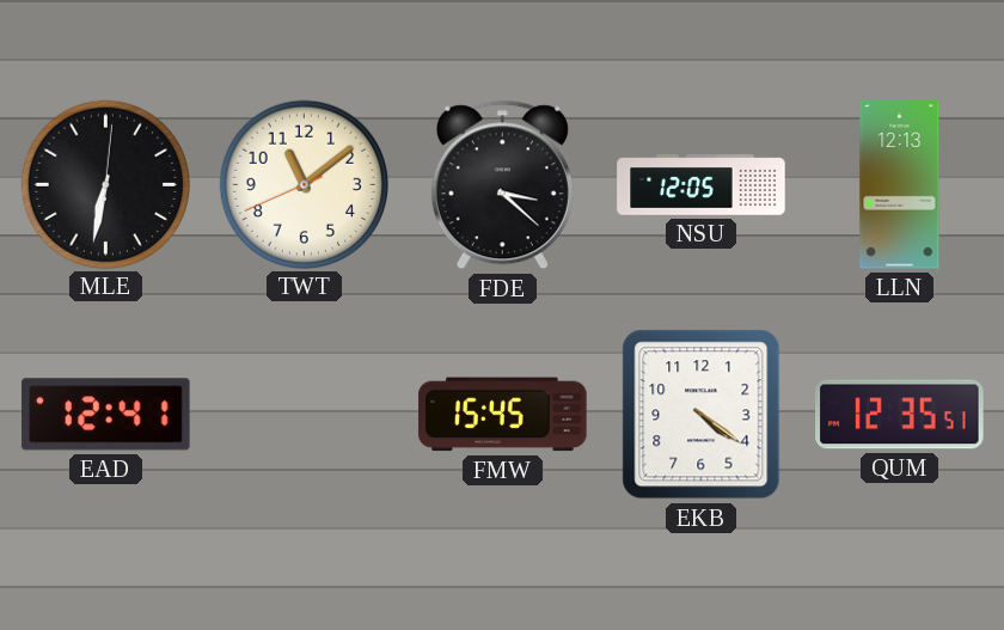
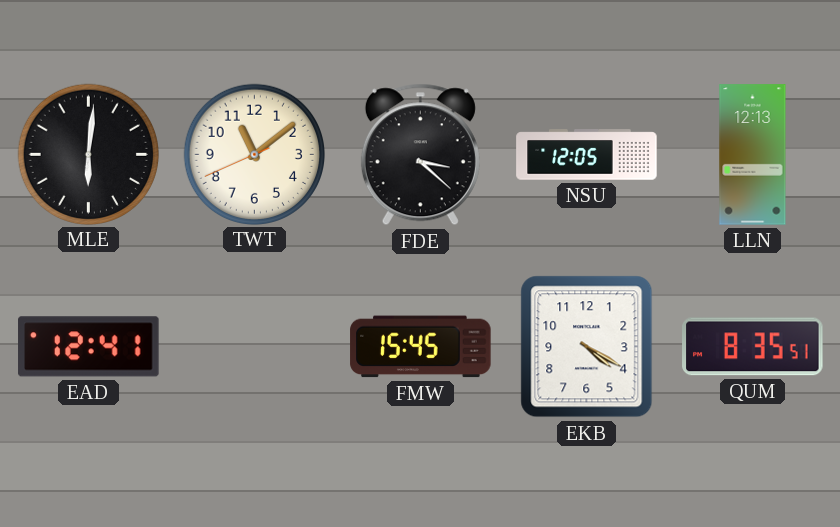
MLE: 6:32 -> 6:01
EKB: 4:21 -> 4:20
QUM: 12:35 -> 8:35
